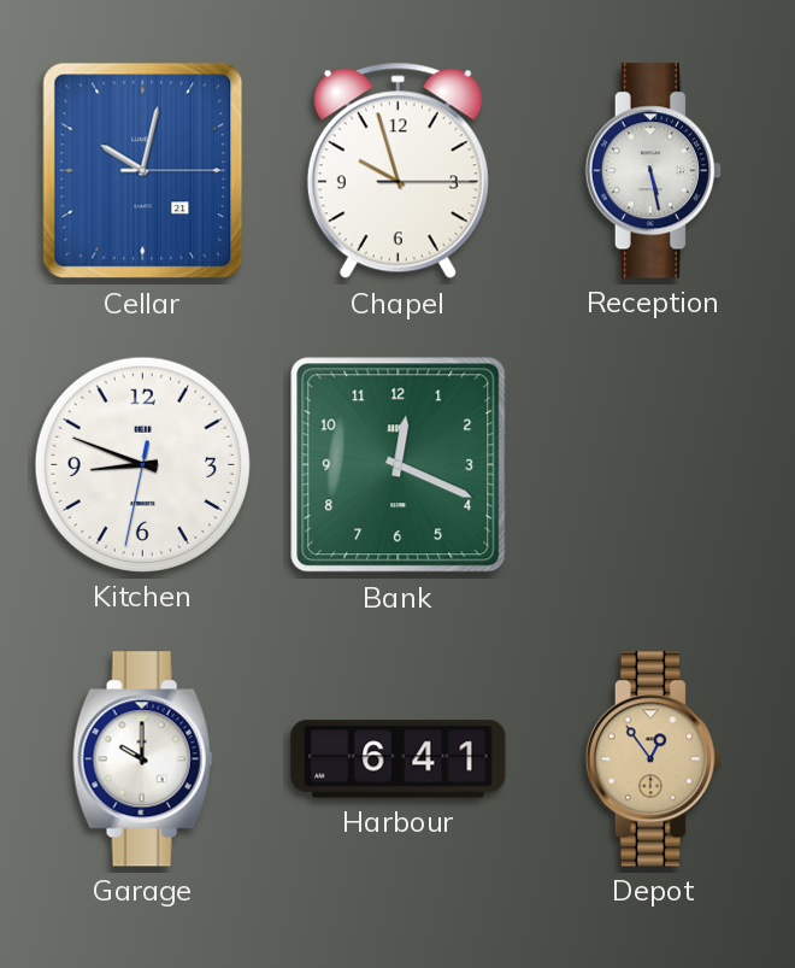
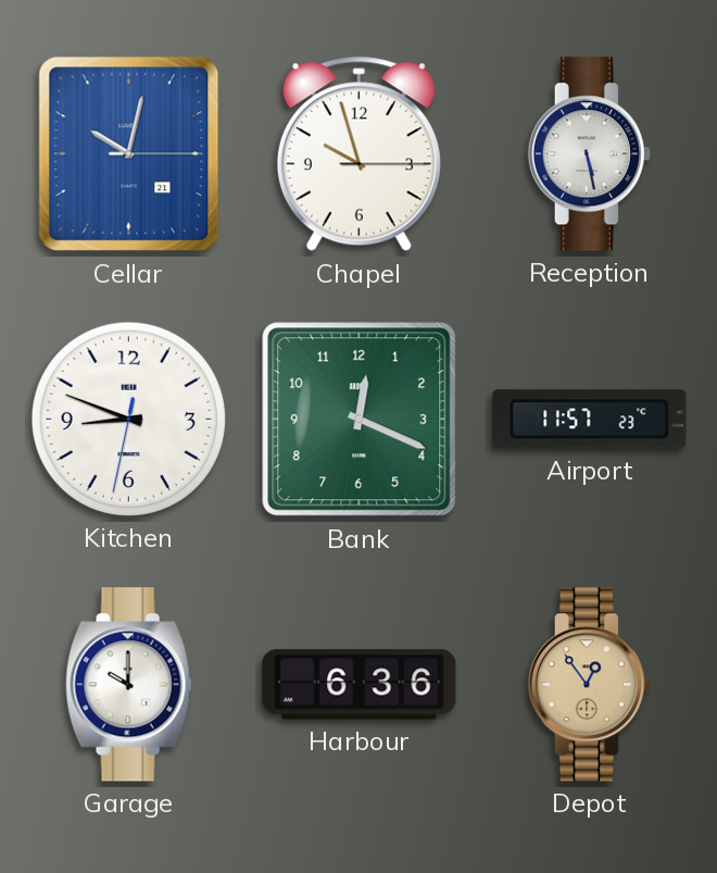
Airport: none -> 11:57
Harbour: 6:41 -> 6:36
